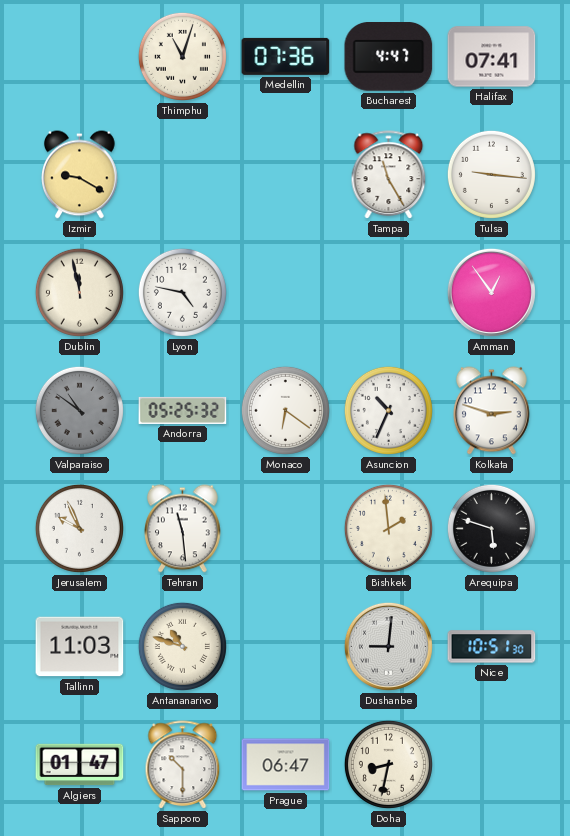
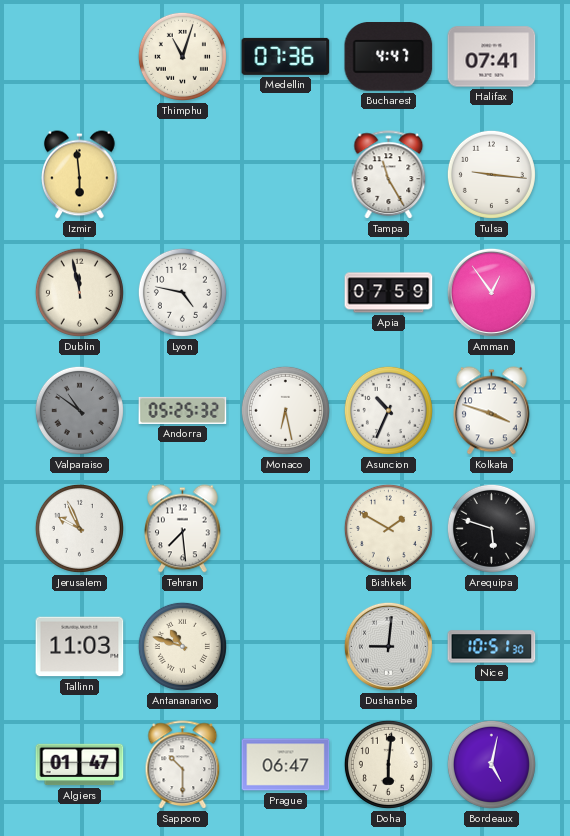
Izmir: 9:20 -> 5:59
Apia: none -> 07:59
Monaco: 6:21 -> 6:28
Kolkata: 2:48 -> 3:48
Tehran: 11:29 -> 7:29
Bishkek: 1:59 -> 1:50
Doha: 8:32 -> 6:01
Bordeaux: none -> 5:02
